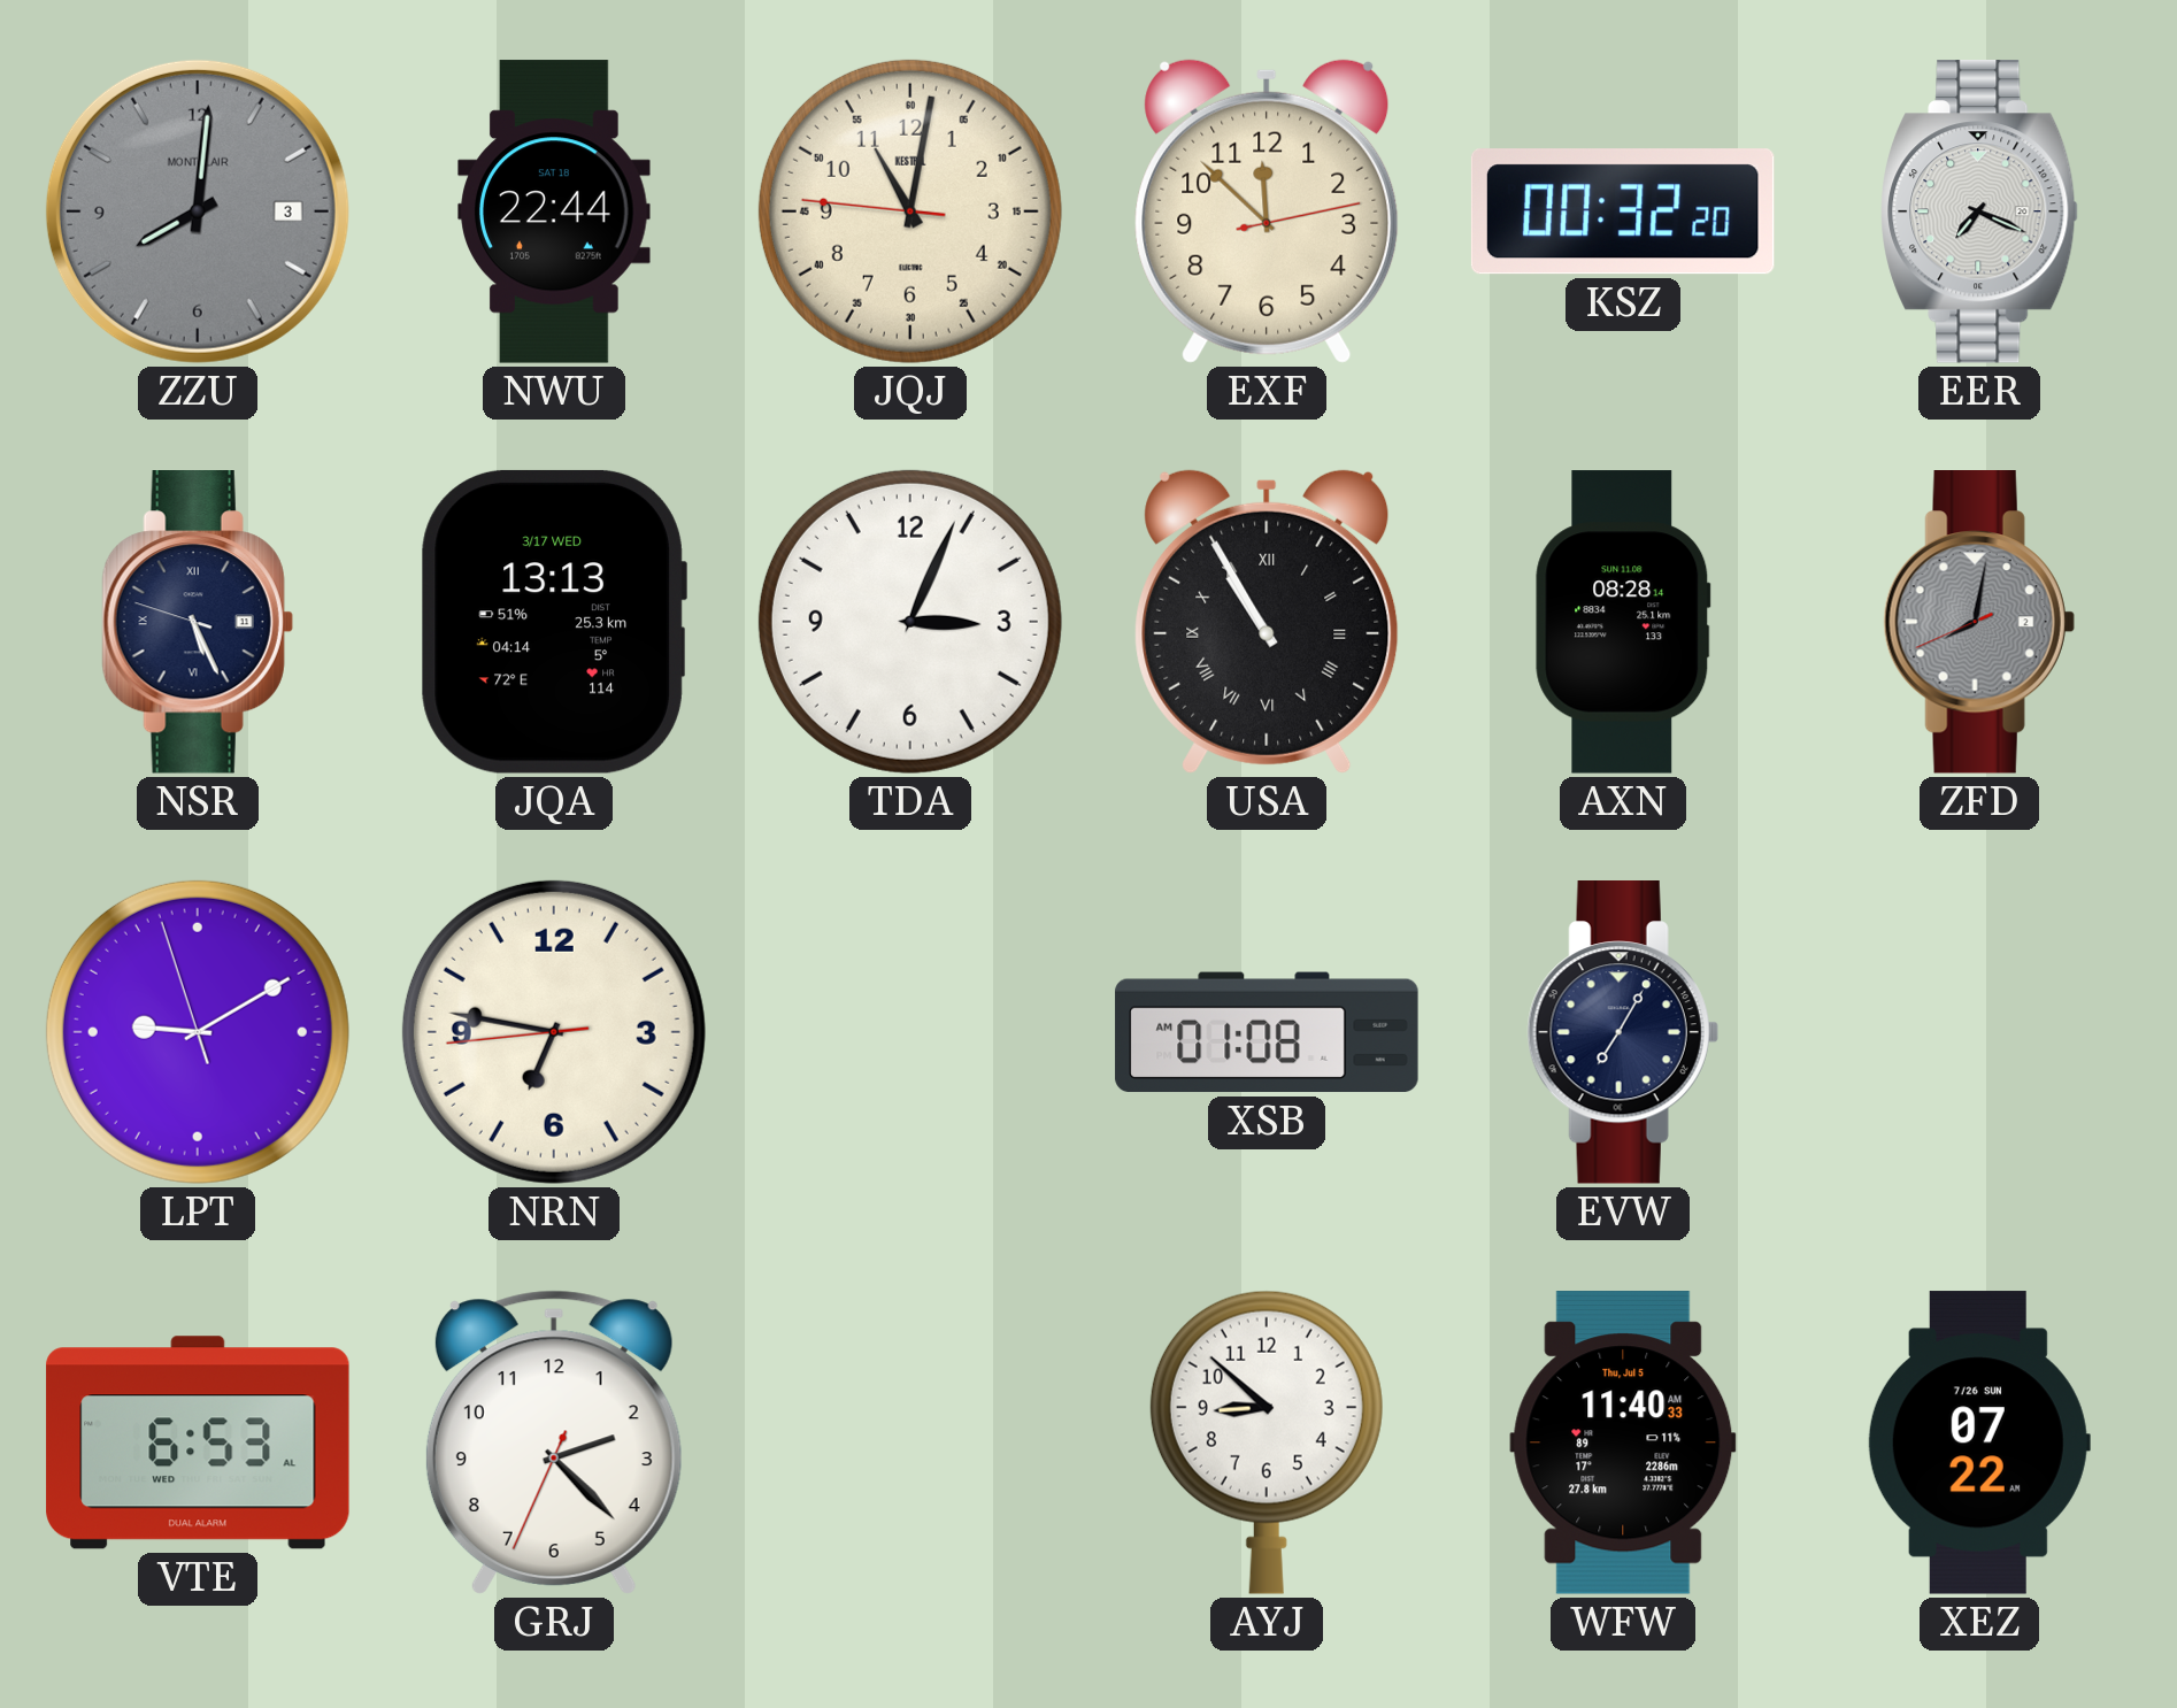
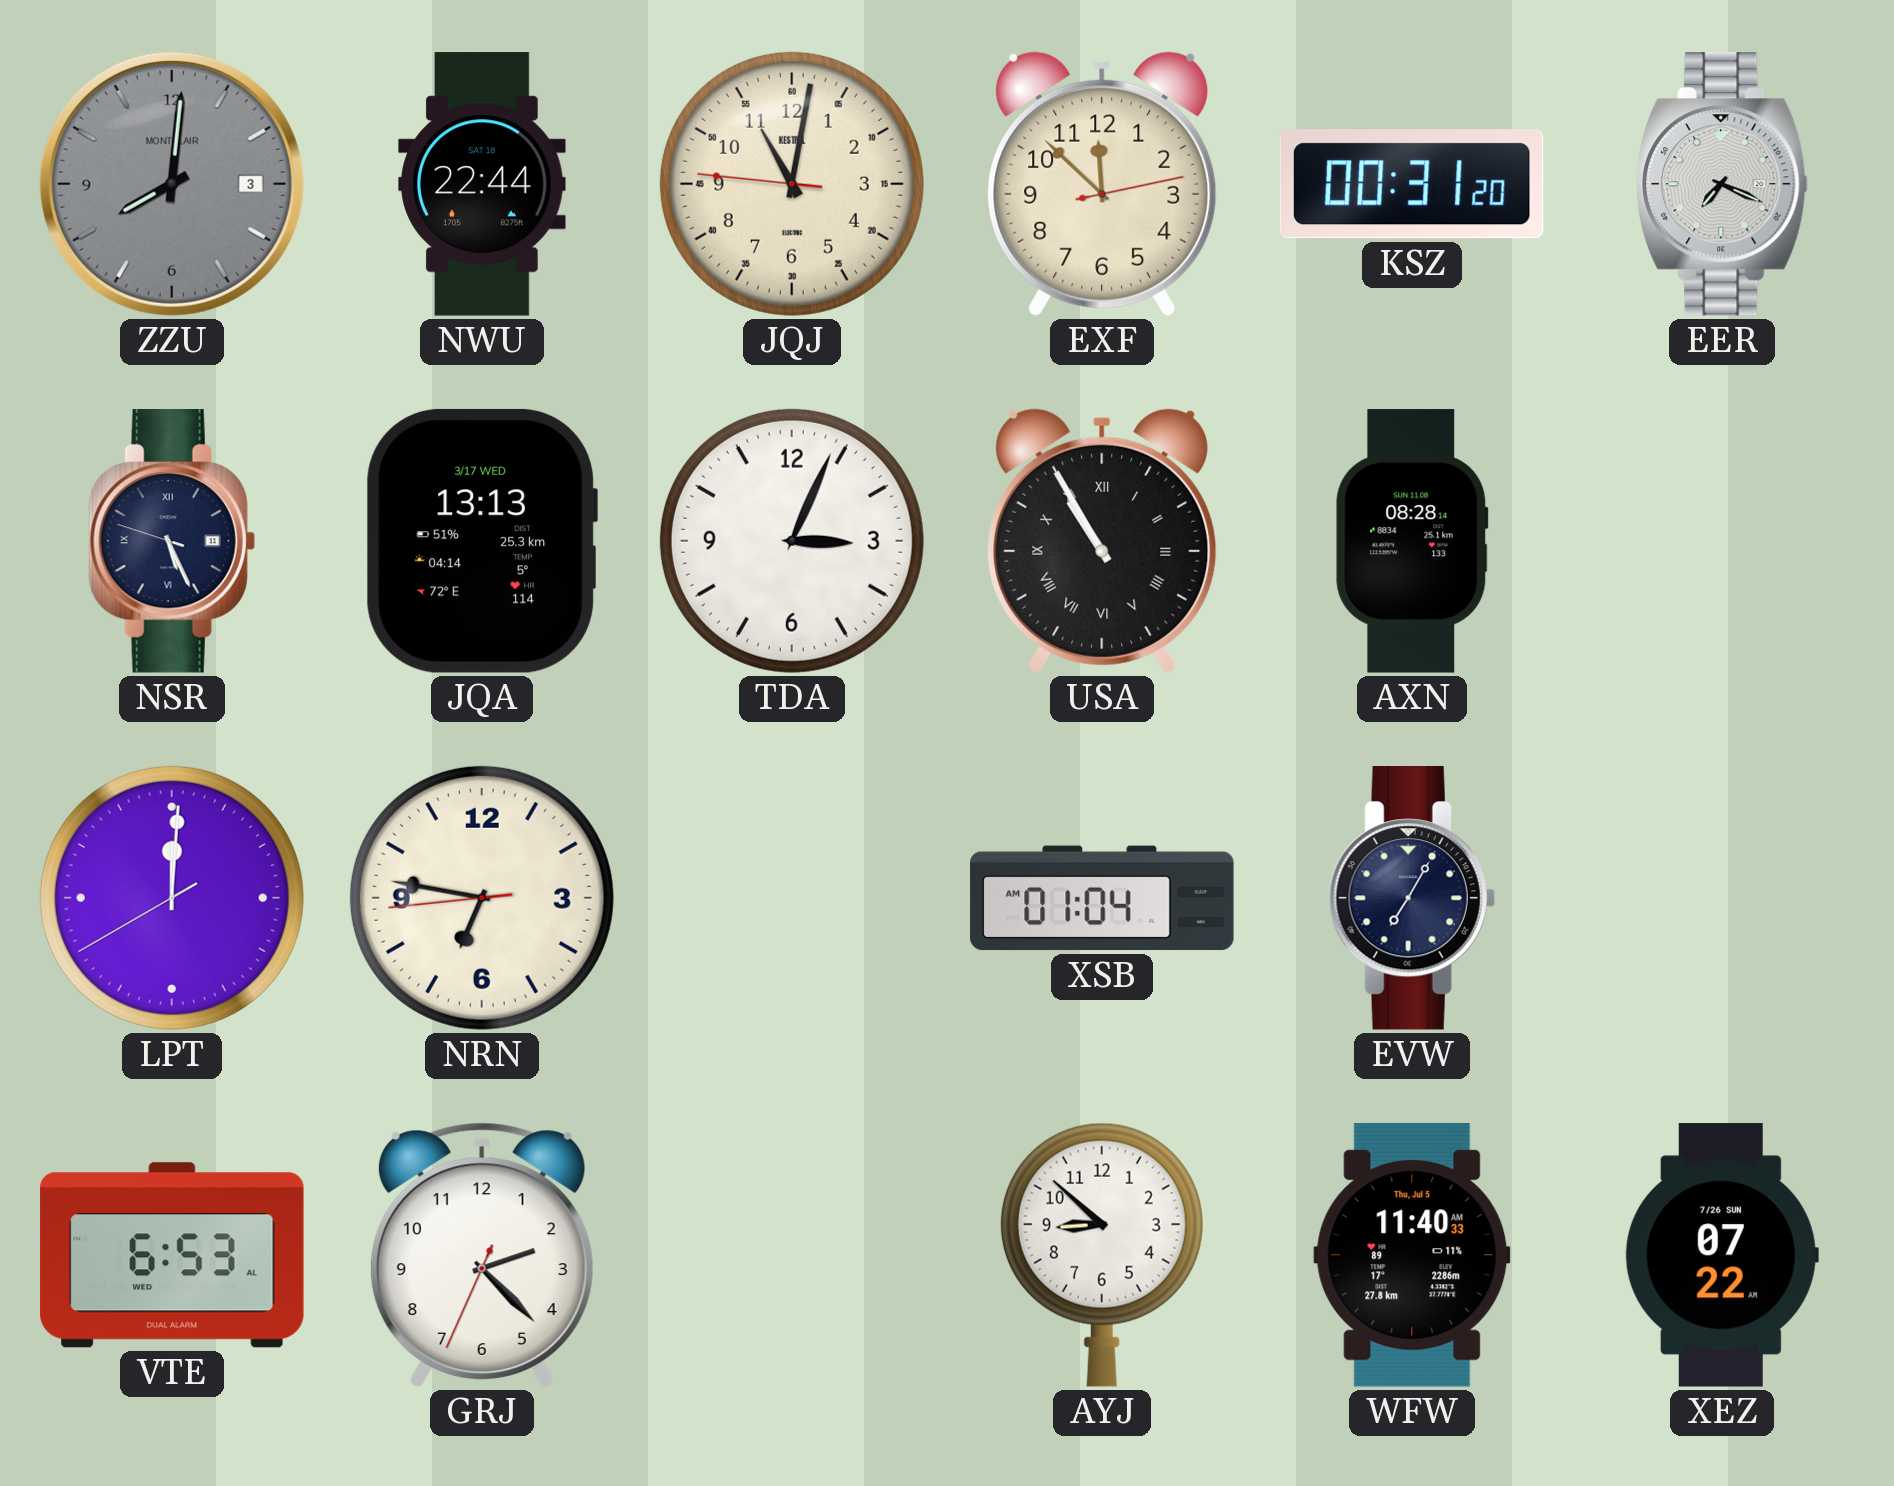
KSZ: 00:32 -> 00:31
ZFD: 8:01 -> none
LPT: 9:09 -> 12:00
XSB: 01:08 -> 01:04
